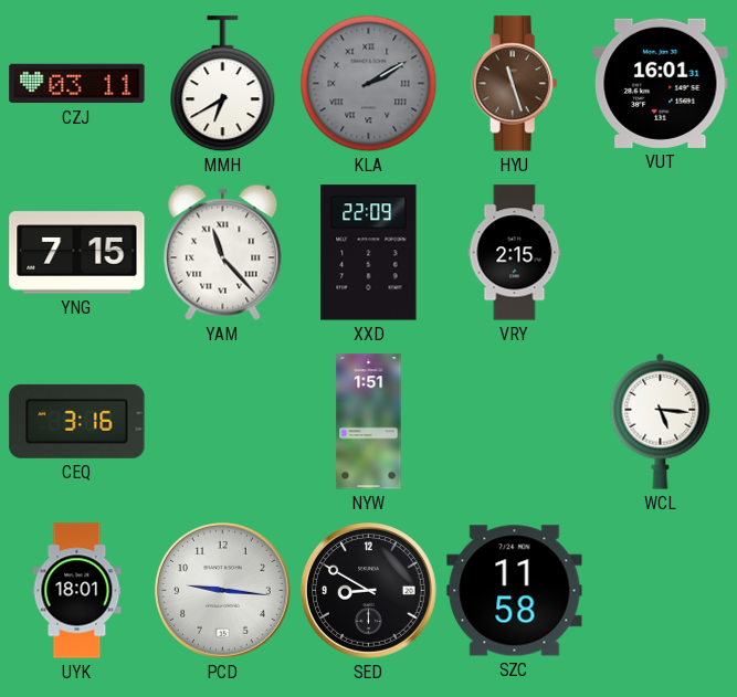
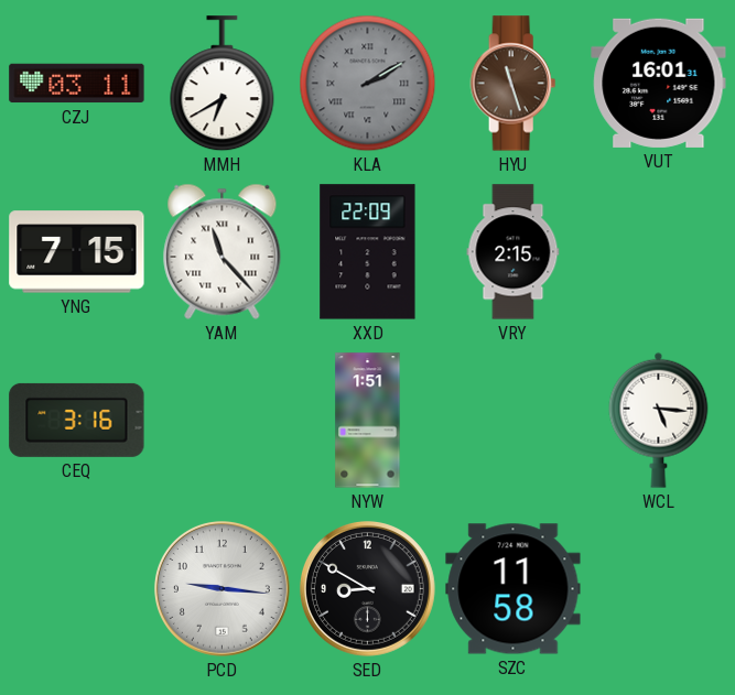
UYK: 18:01 -> none
